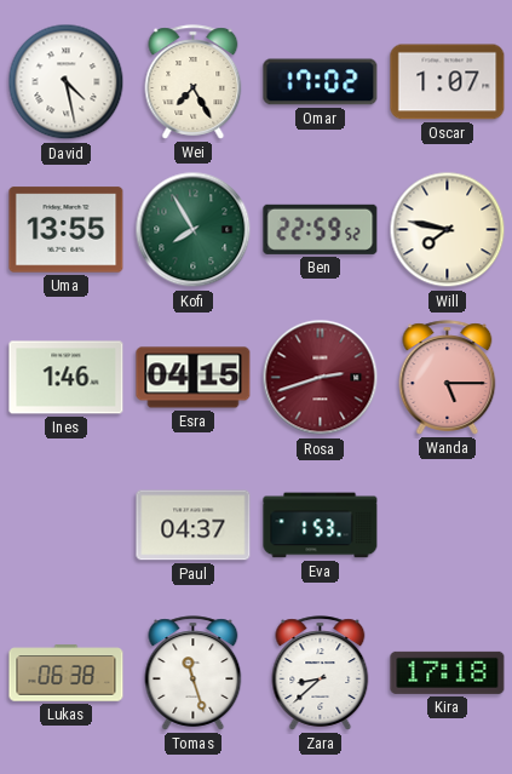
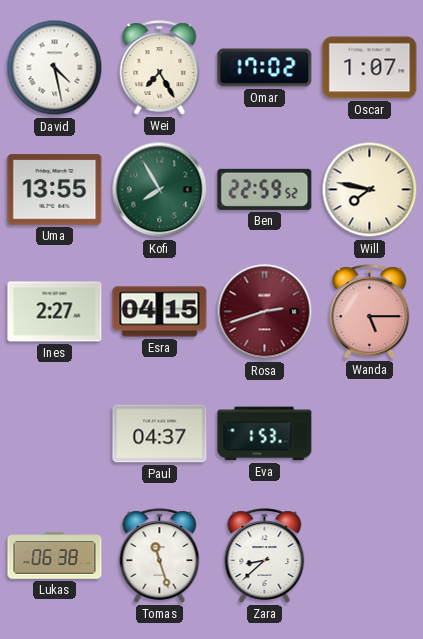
Ines: 1:46 -> 2:27
Kira: 17:18 -> none
